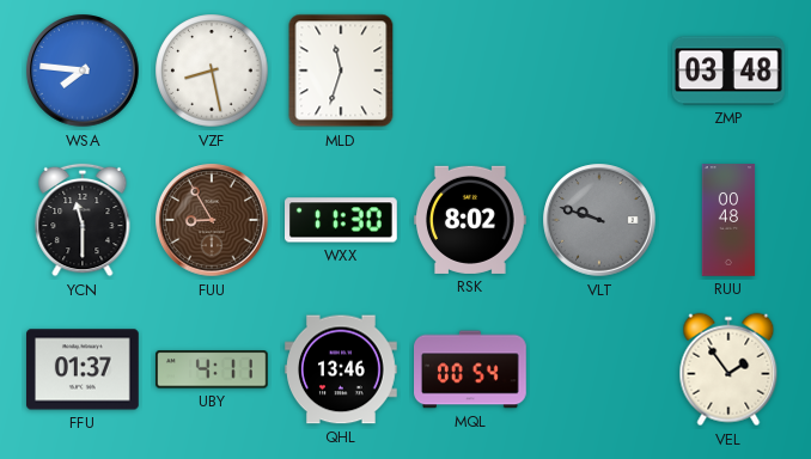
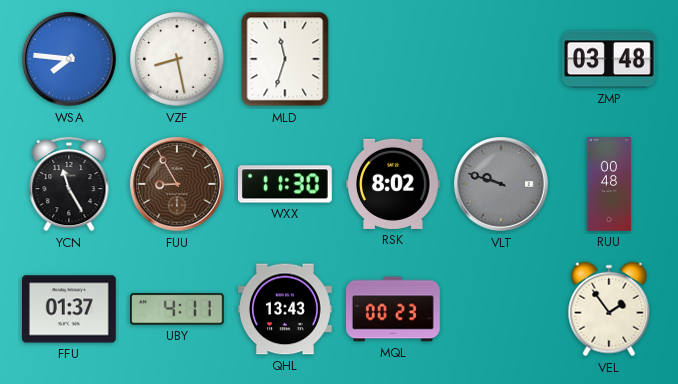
YCN: 11:30 -> 11:25
QHL: 13:46 -> 13:43
MQL: 00:54 -> 00:23
